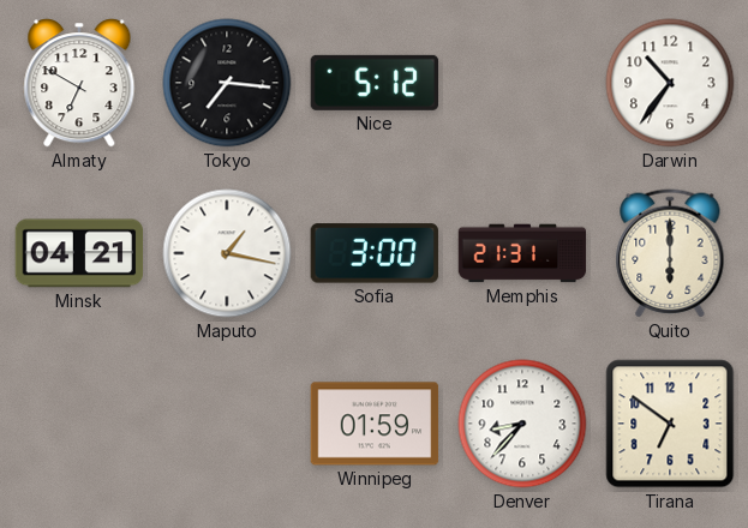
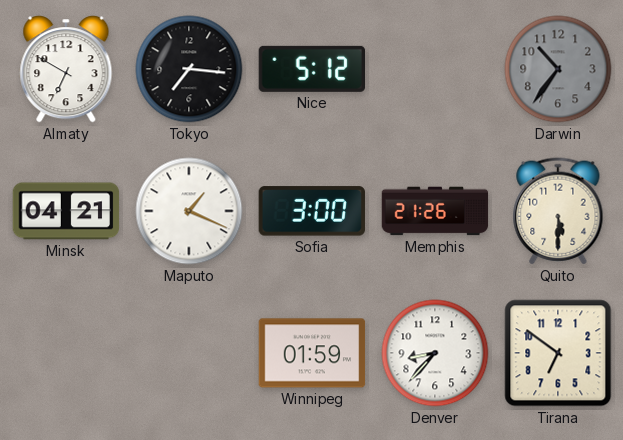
Darwin dial: white -> grey
Maputo: 1:17 -> 1:19
Memphis: 21:31 -> 21:26
Quito: 6:00 -> 5:30
